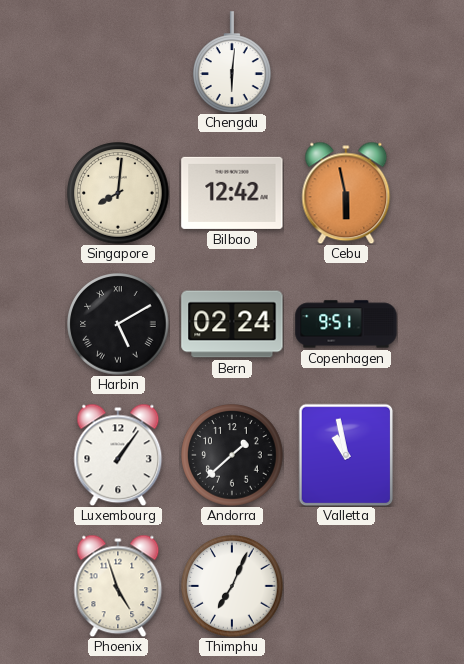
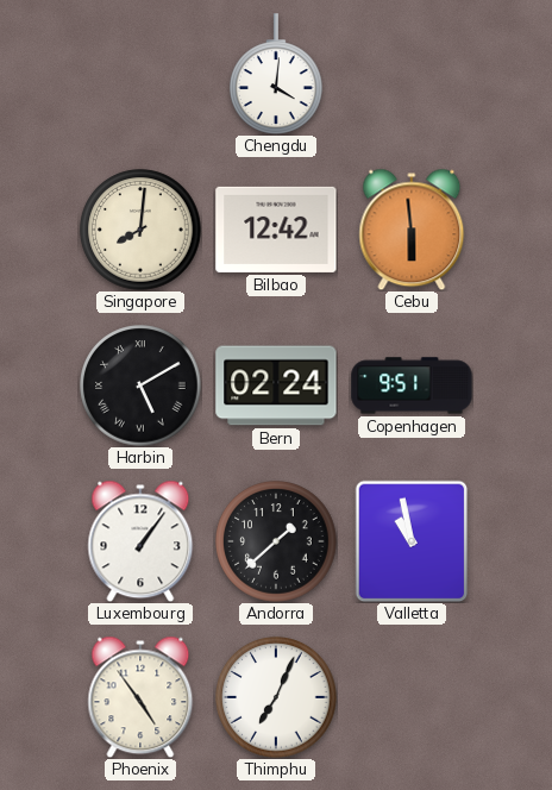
Chengdu: 6:01 -> 4:01
Cebu: 5:58 -> 5:59
Phoenix: 4:57 -> 4:54
